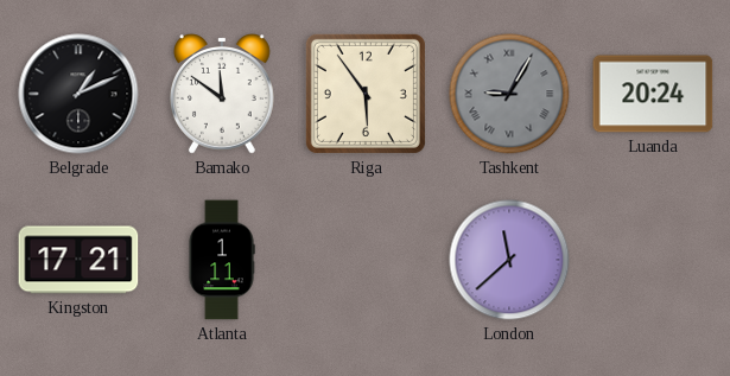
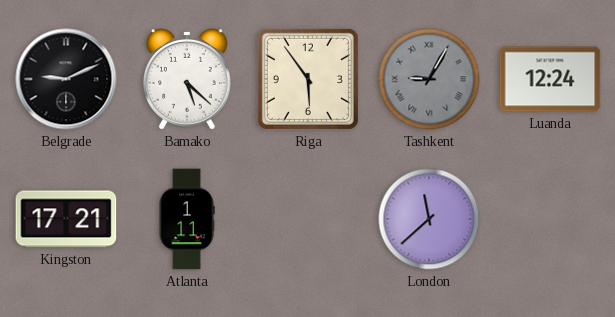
Belgrade: 1:11 -> 9:11
Bamako: 11:51 -> 5:22
Luanda: 20:24 -> 12:24
